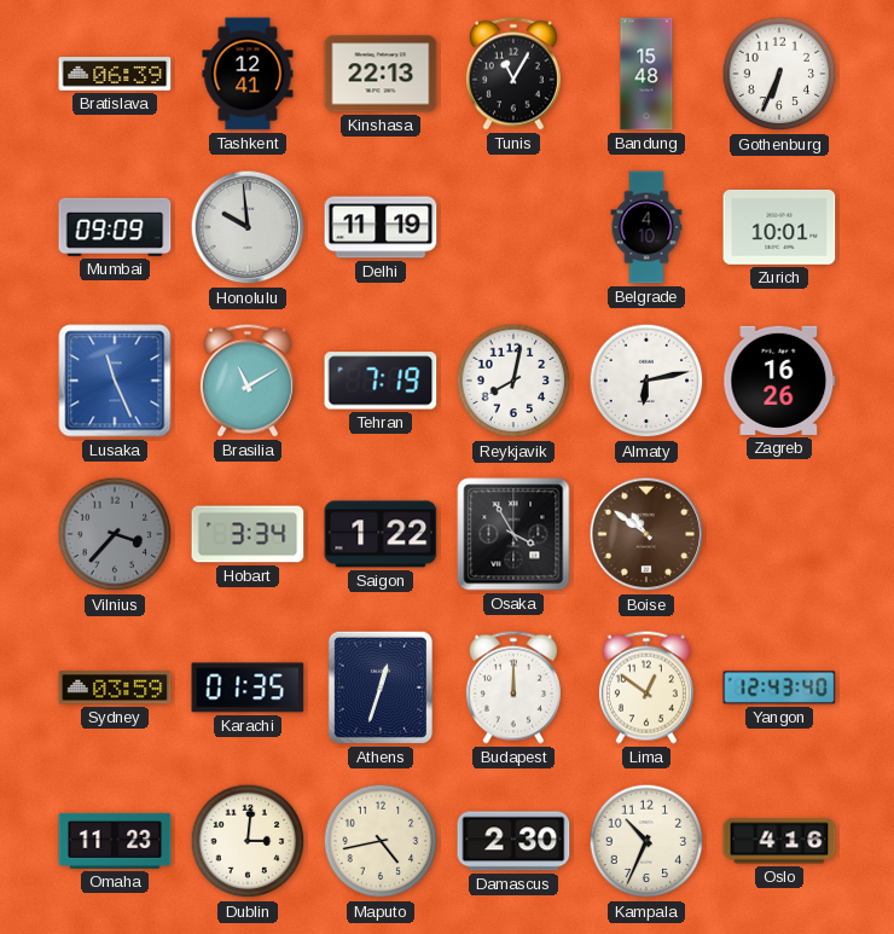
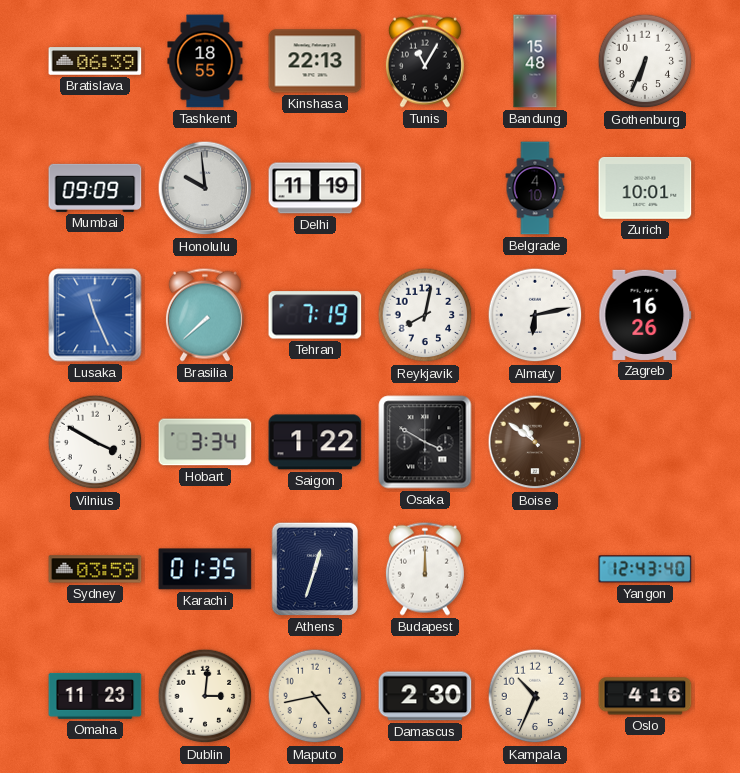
Tashkent: 12:41 -> 18:55
Brasilia: 11:10 -> 7:38
Vilnius: 3:37 -> 3:50
Vilnius dial: grey -> white
Osaka: 3:55 -> 3:50
Lima: 12:51 -> none
